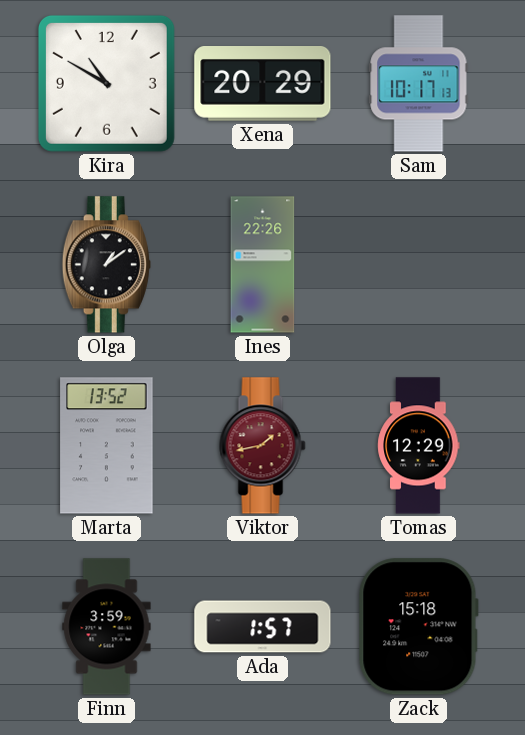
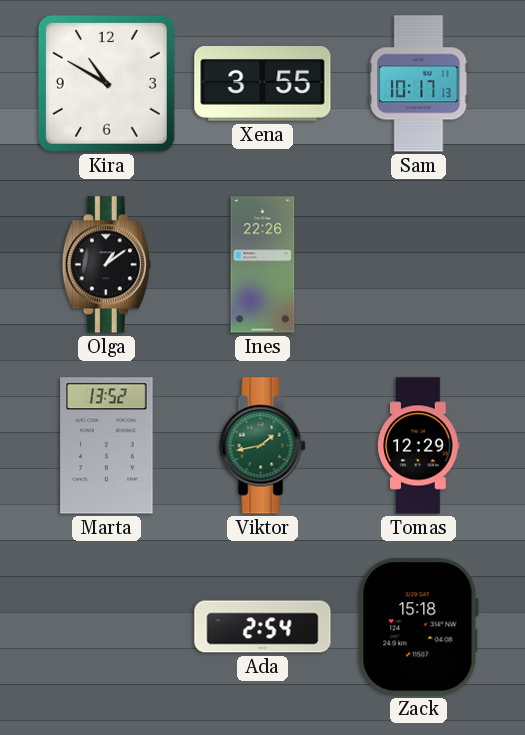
Xena: 20:29 -> 3:55
Viktor dial: burgundy -> green
Finn: 3:59 -> none
Ada: 1:57 -> 2:54
